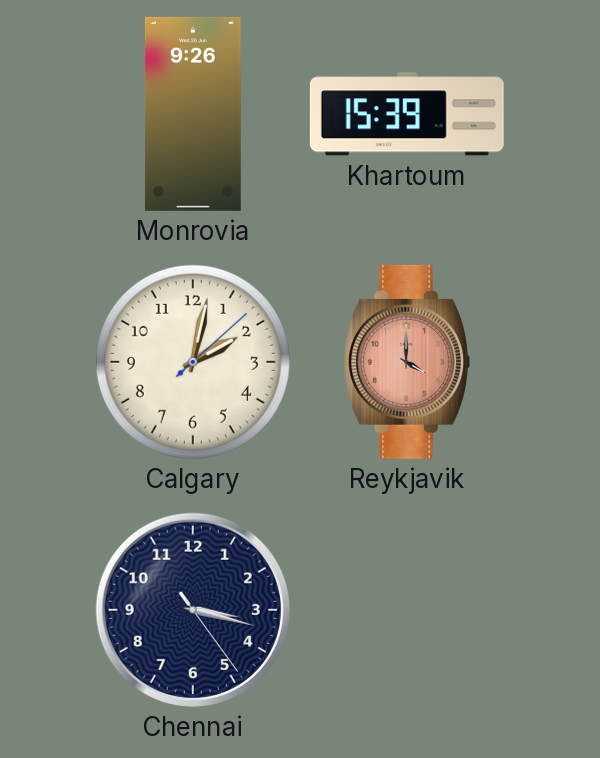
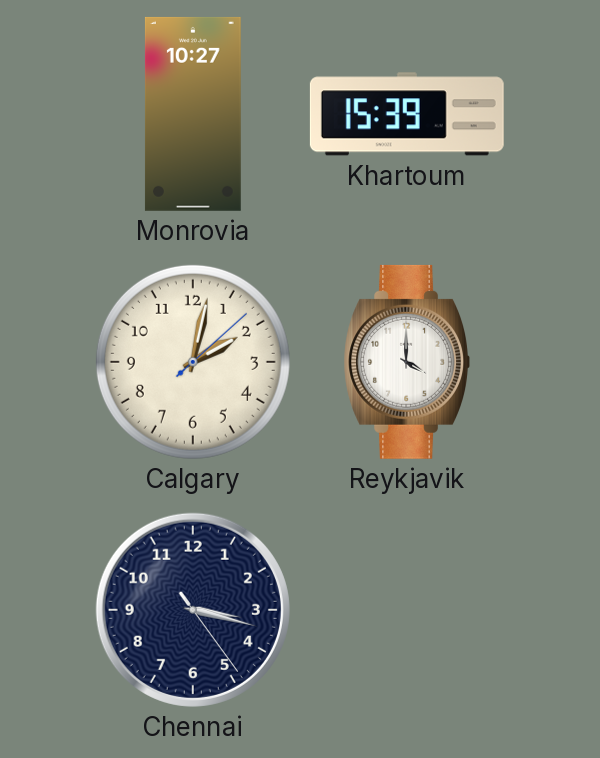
Monrovia: 9:26 -> 10:27
Reykjavik dial: salmon -> white
